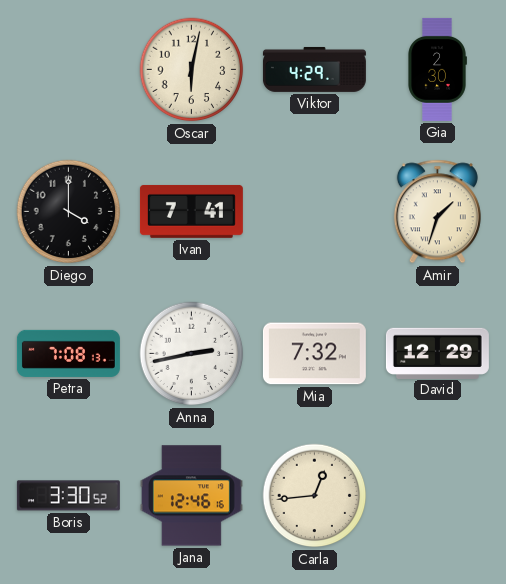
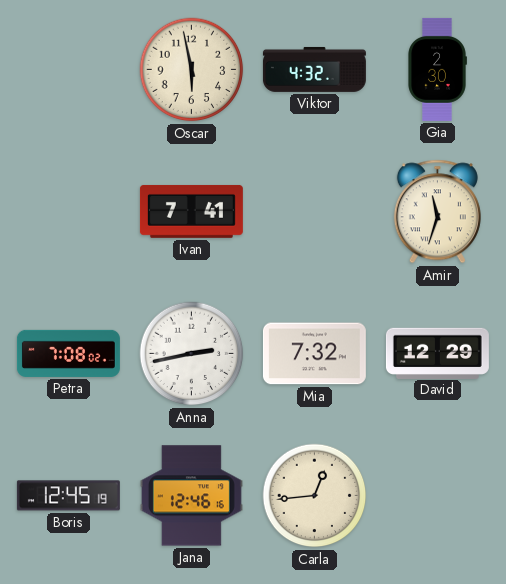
Oscar: 6:02 -> 5:58
Viktor: 4:29 -> 4:32
Diego: 4:00 -> none
Amir: 1:33 -> 11:33
Petra: 7:08:13 -> 7:08:02
Boris: 3:30 -> 12:45
